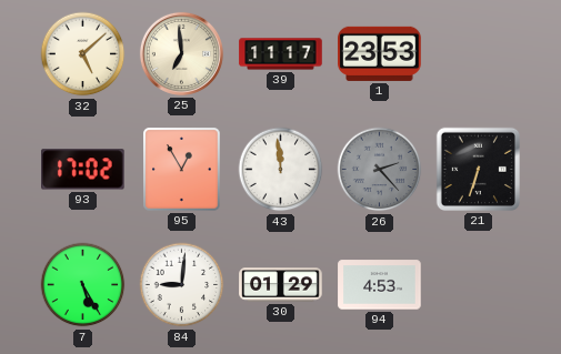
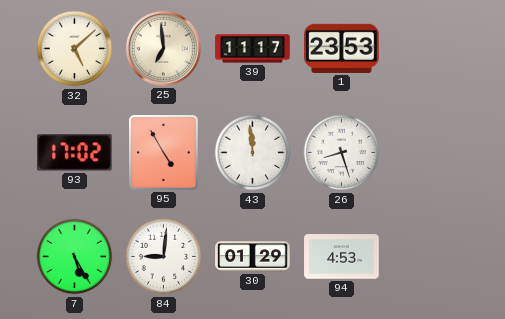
95: 12:55 -> 4:55
26: 2:23 -> 8:27
26 dial: grey -> white
21: 6:33 -> none
